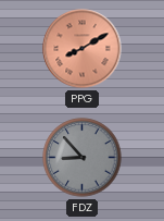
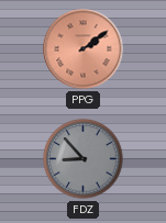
PPG: 8:10 -> 2:09
